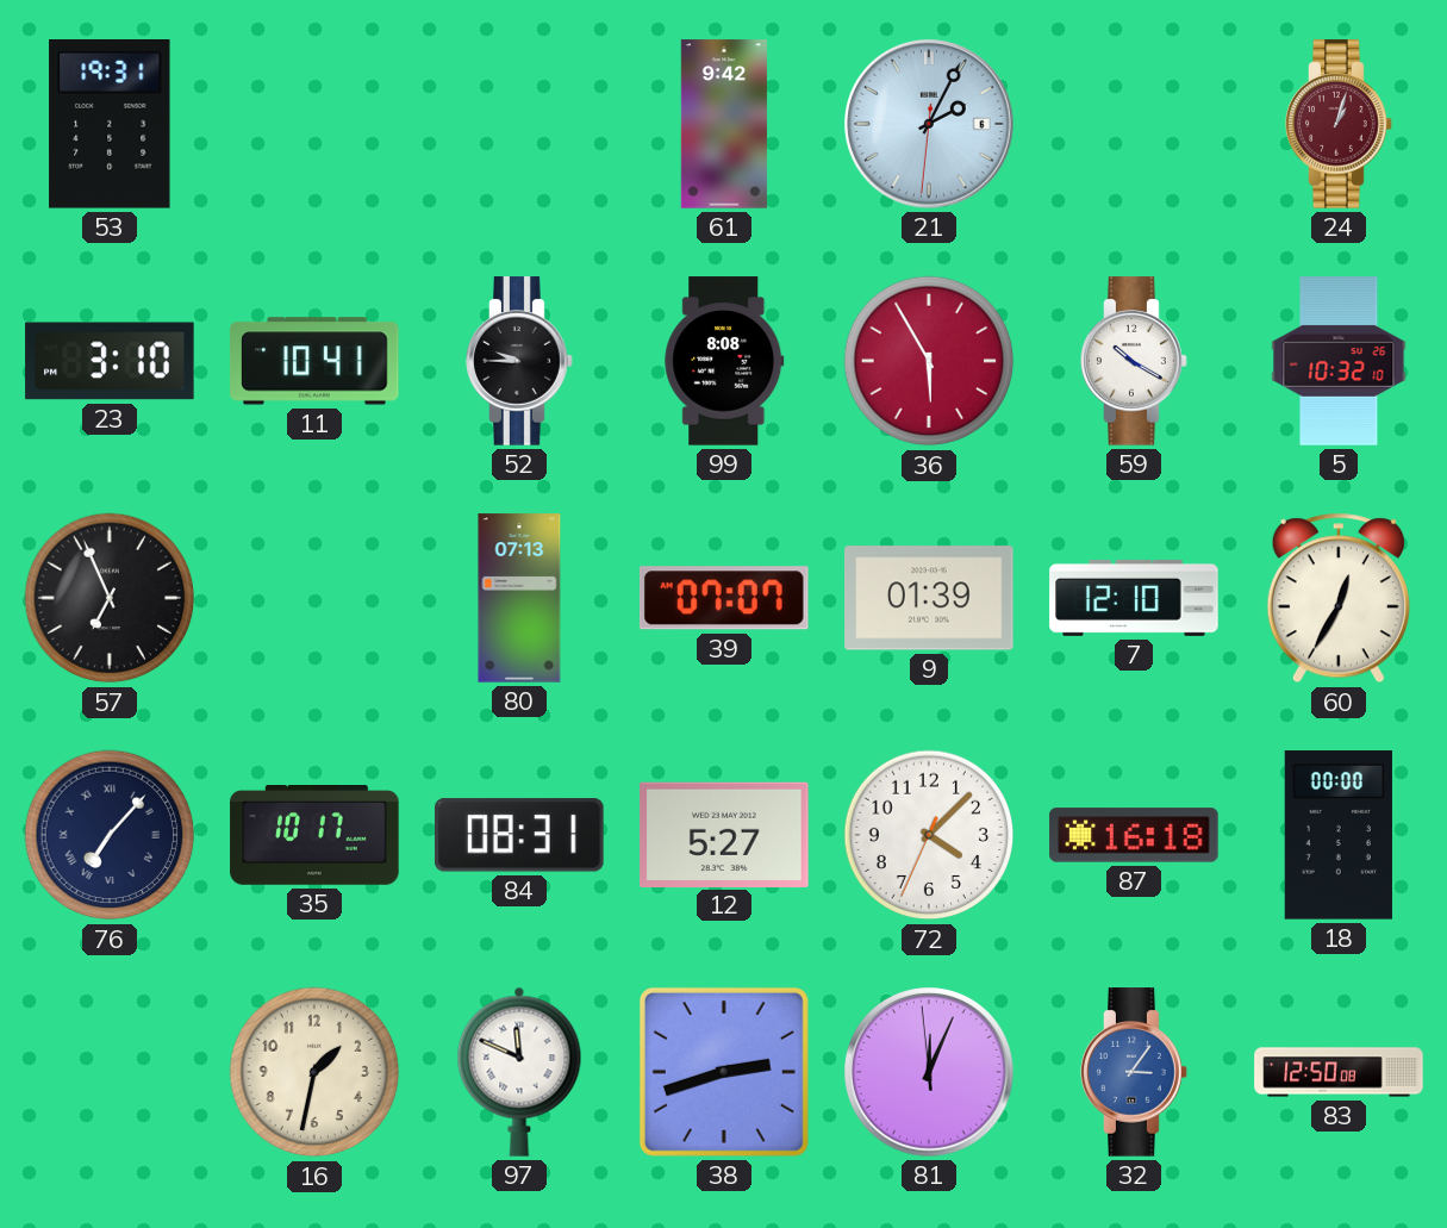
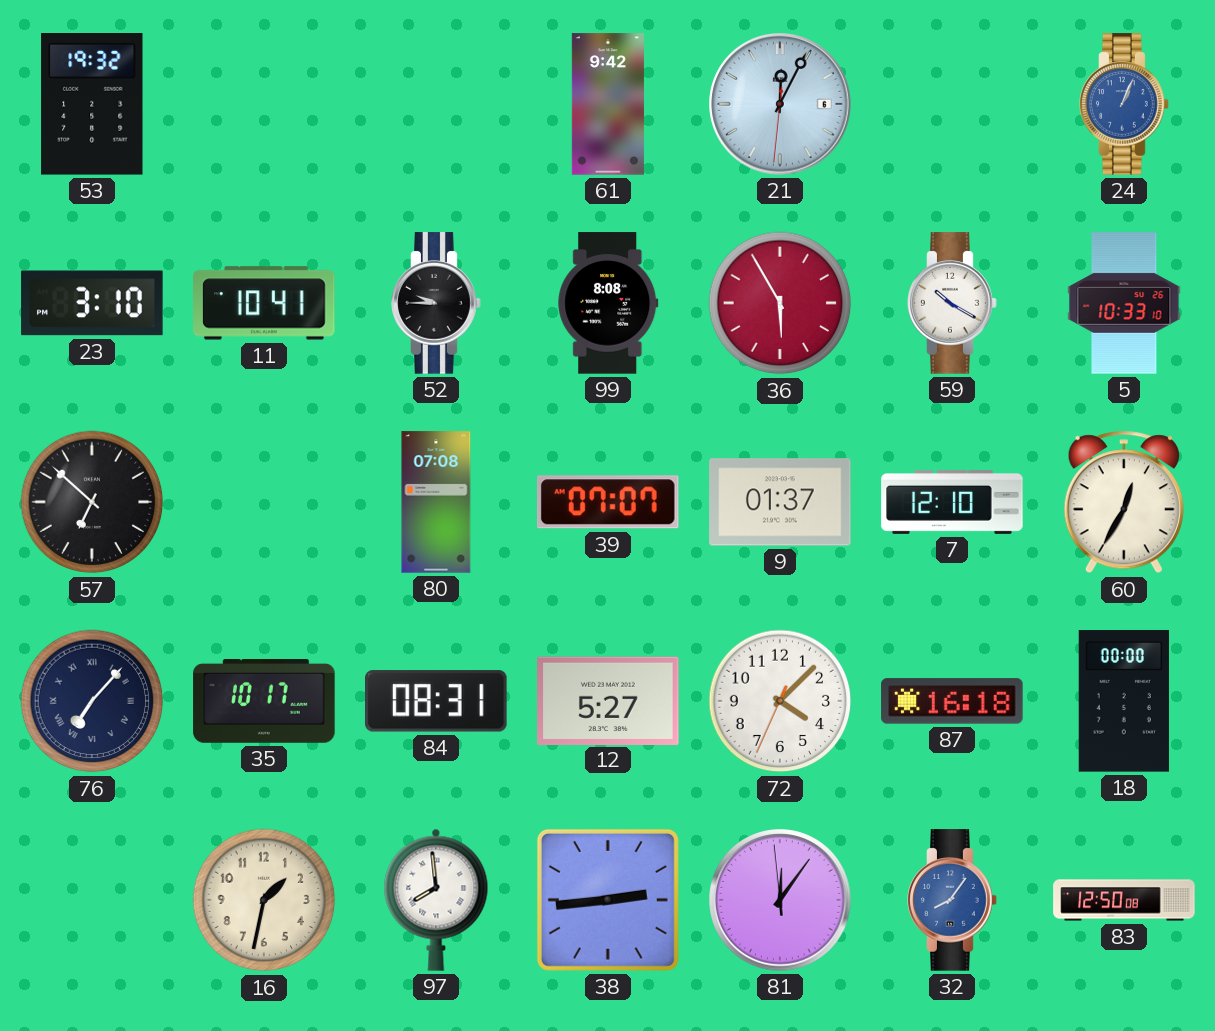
53: 19:31 -> 19:32
21: 2:04 -> 12:04
24: 1:03 -> 1:04
24 dial: burgundy -> blue
5: 10:32 -> 10:33
57: 6:56 -> 6:52
80: 07:13 -> 07:08
9: 01:39 -> 01:37
97: 11:49 -> 7:59
38: 2:42 -> 2:44
81: 12:03 -> 12:05
32: 3:06 -> 8:06
